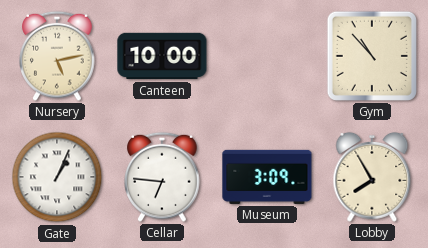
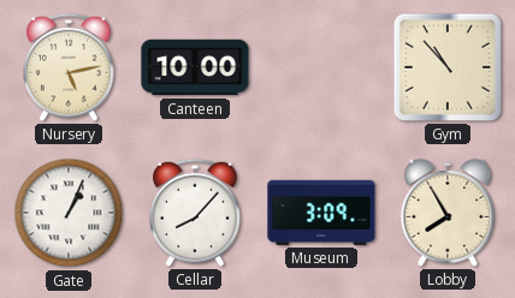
Cellar: 6:46 -> 8:07
